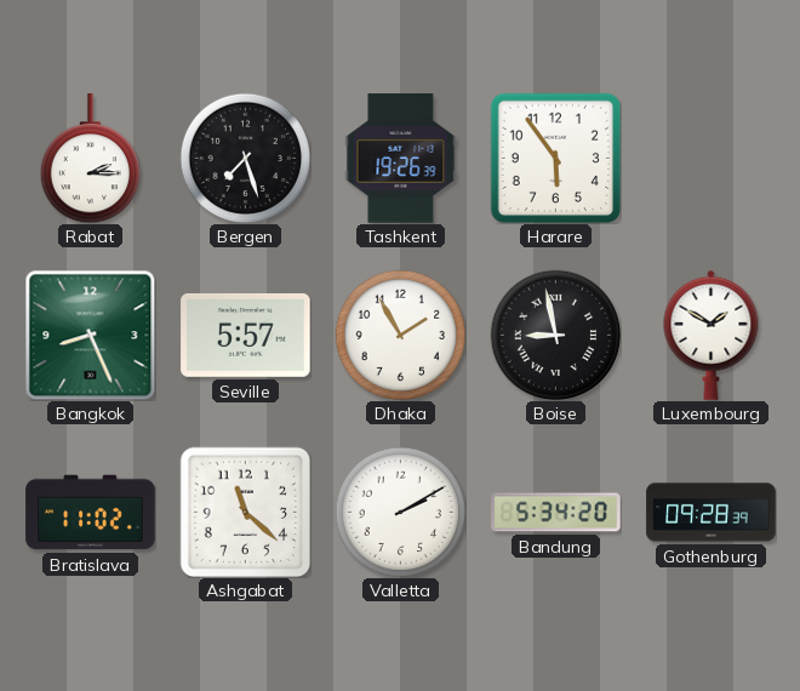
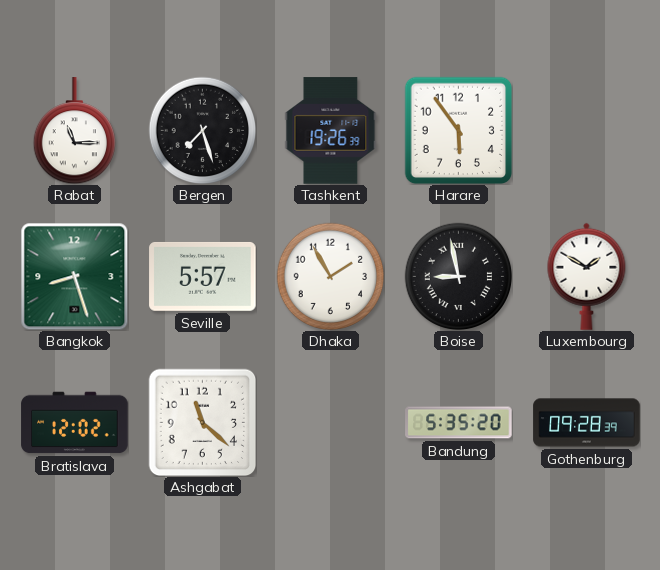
Rabat: 2:15 -> 11:15
Bangkok: 8:26 -> 8:27
Bratislava: 11:02 -> 12:02
Valletta: 2:10 -> none
Bandung: 5:34 -> 5:35
